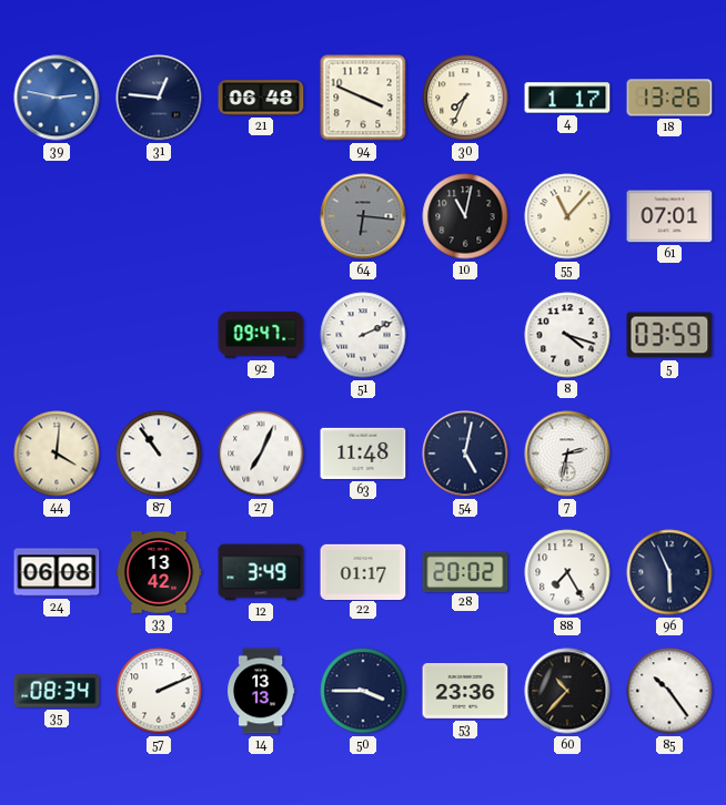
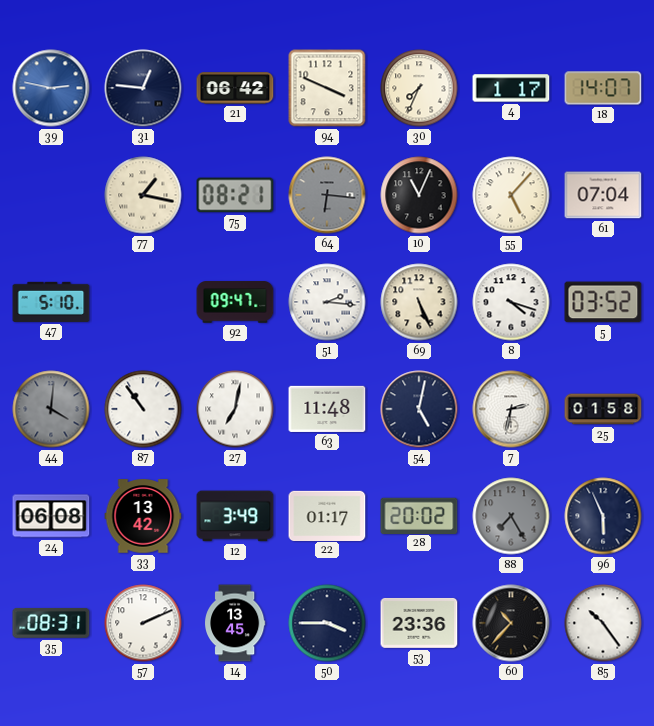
21: 06:48 -> 06:42
18: 13:26 -> 14:07
77: none -> 1:17
75: none -> 08:21
10: 11:02 -> 11:04
55: 11:07 -> 5:07
61: 07:01 -> 07:04
47: none -> 5:10
51: 2:11 -> 2:16
69: none -> 5:26
5: 03:59 -> 03:52
44 dial: cream -> grey
27: 7:04 -> 7:02
25: none -> 01:58
88 dial: white -> grey
35: 08:34 -> 08:31
14: 13:13 -> 13:45
